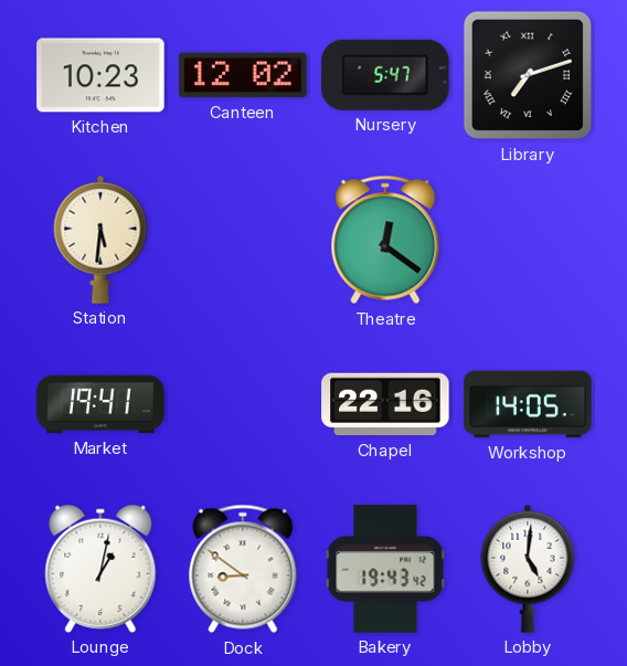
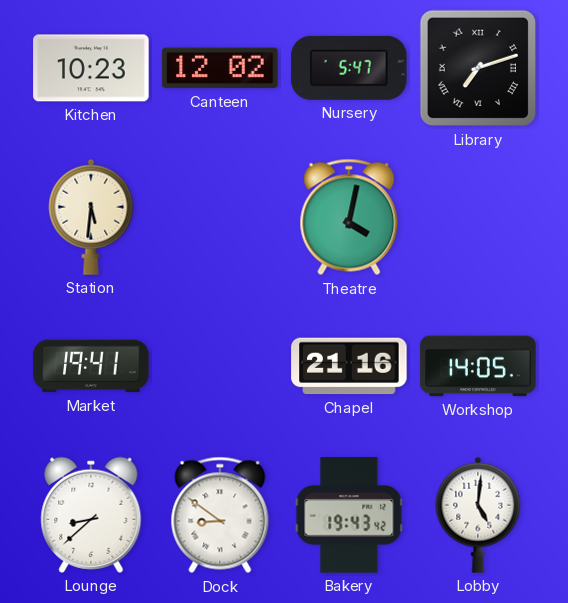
Theatre: 12:21 -> 4:02
Chapel: 22:16 -> 21:16
Lounge: 1:02 -> 8:38
